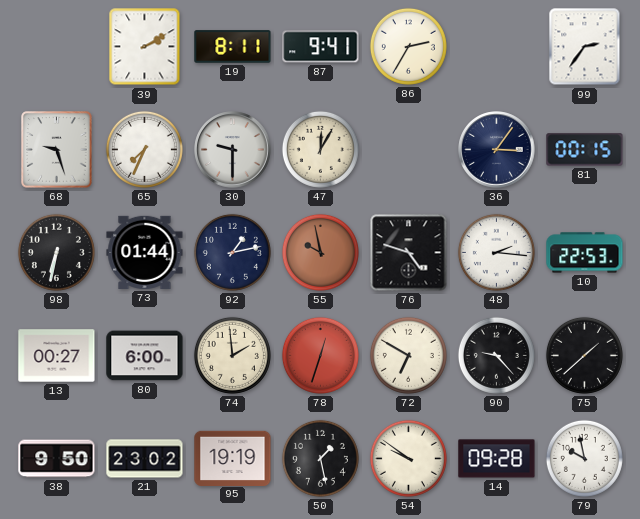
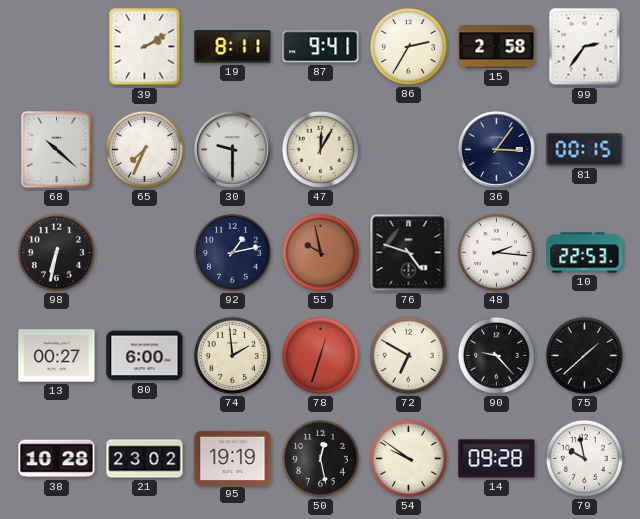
15: none -> 2:58
68: 9:27 -> 10:22
73: 01:44 -> none
38: 9:50 -> 10:28
50: 1:28 -> 12:28
